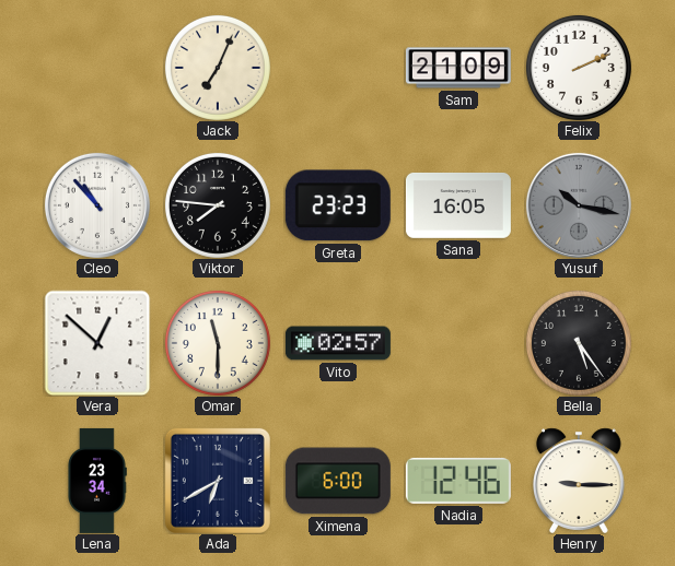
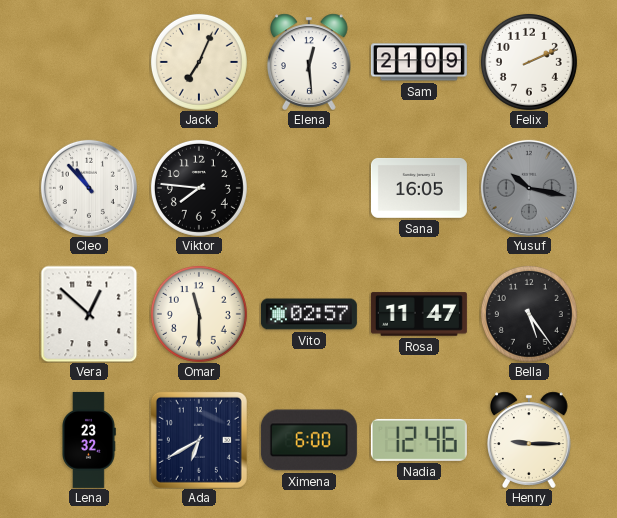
Elena: none -> 12:29
Greta: 23:23 -> none
Rosa: none -> 11:47
Lena: 23:34 -> 23:32
